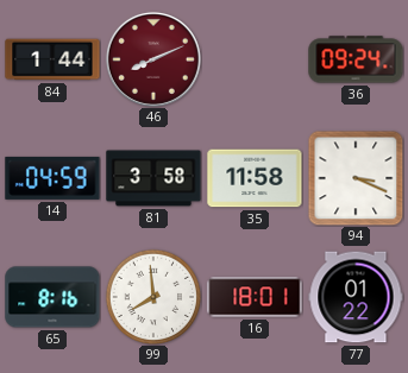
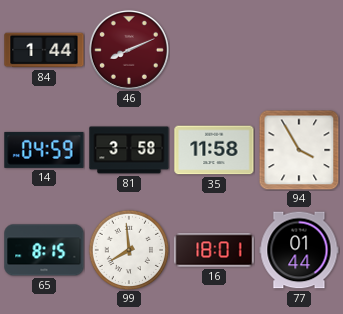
36: 09:24 -> none
94: 3:19 -> 3:55
65: 8:16 -> 8:15
77: 01:22 -> 01:44
